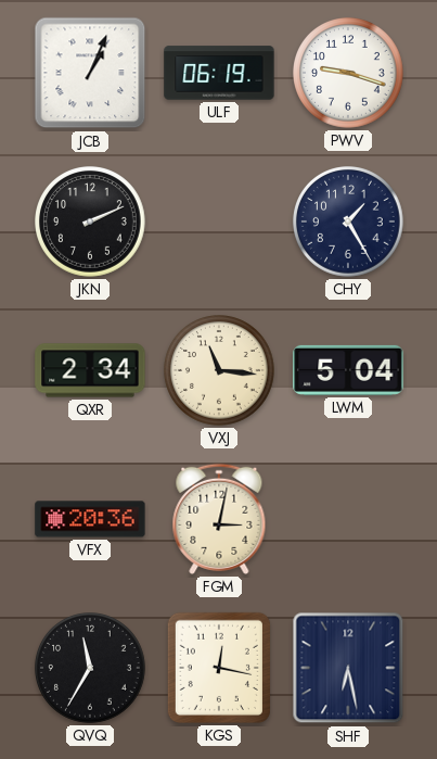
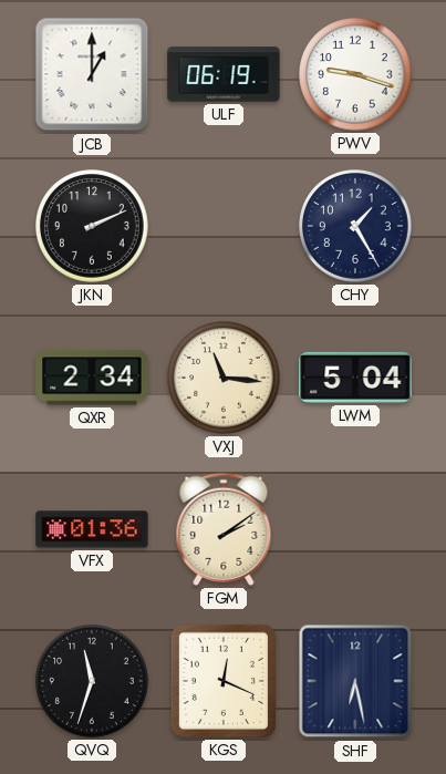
JCB: 1:04 -> 1:00
VFX: 20:36 -> 01:36
FGM: 3:02 -> 2:09
QVQ: 11:35 -> 11:33
KGS: 12:17 -> 12:19
